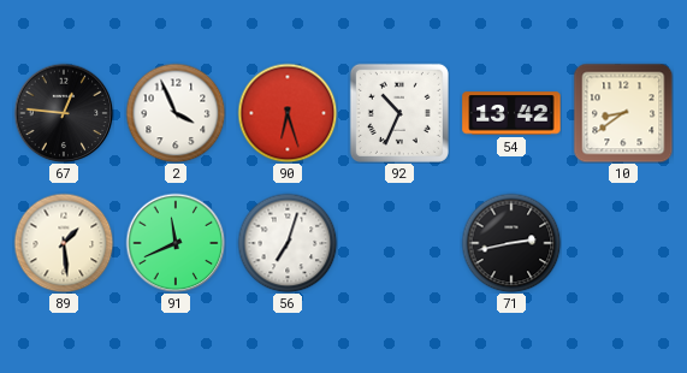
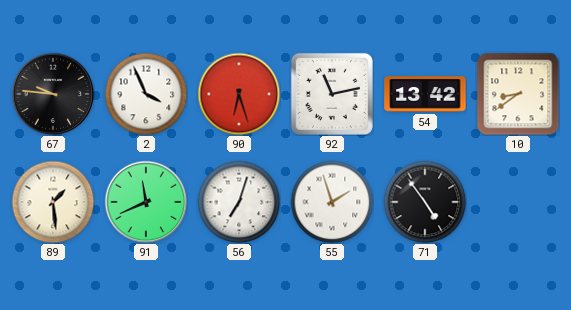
67: 12:46 -> 9:46
92: 10:34 -> 11:13
55: none -> 1:57
71: 2:43 -> 4:54
